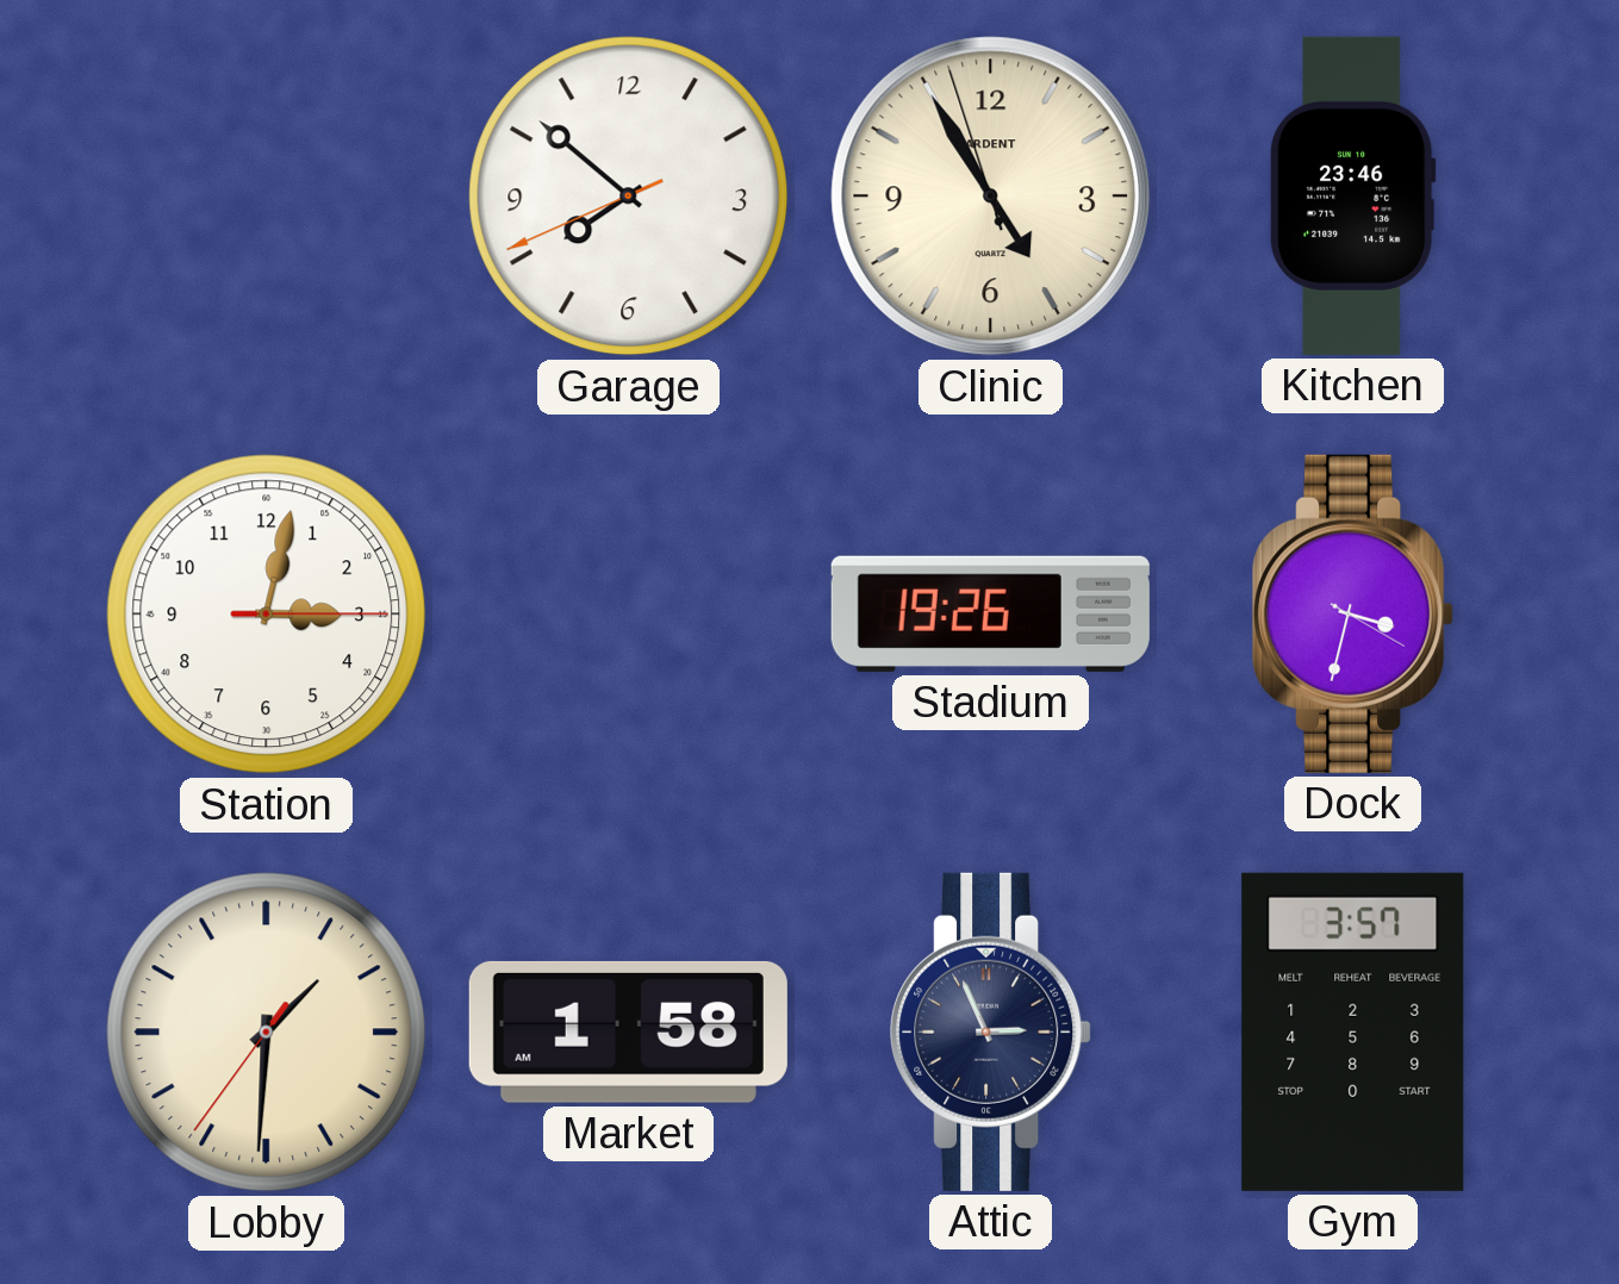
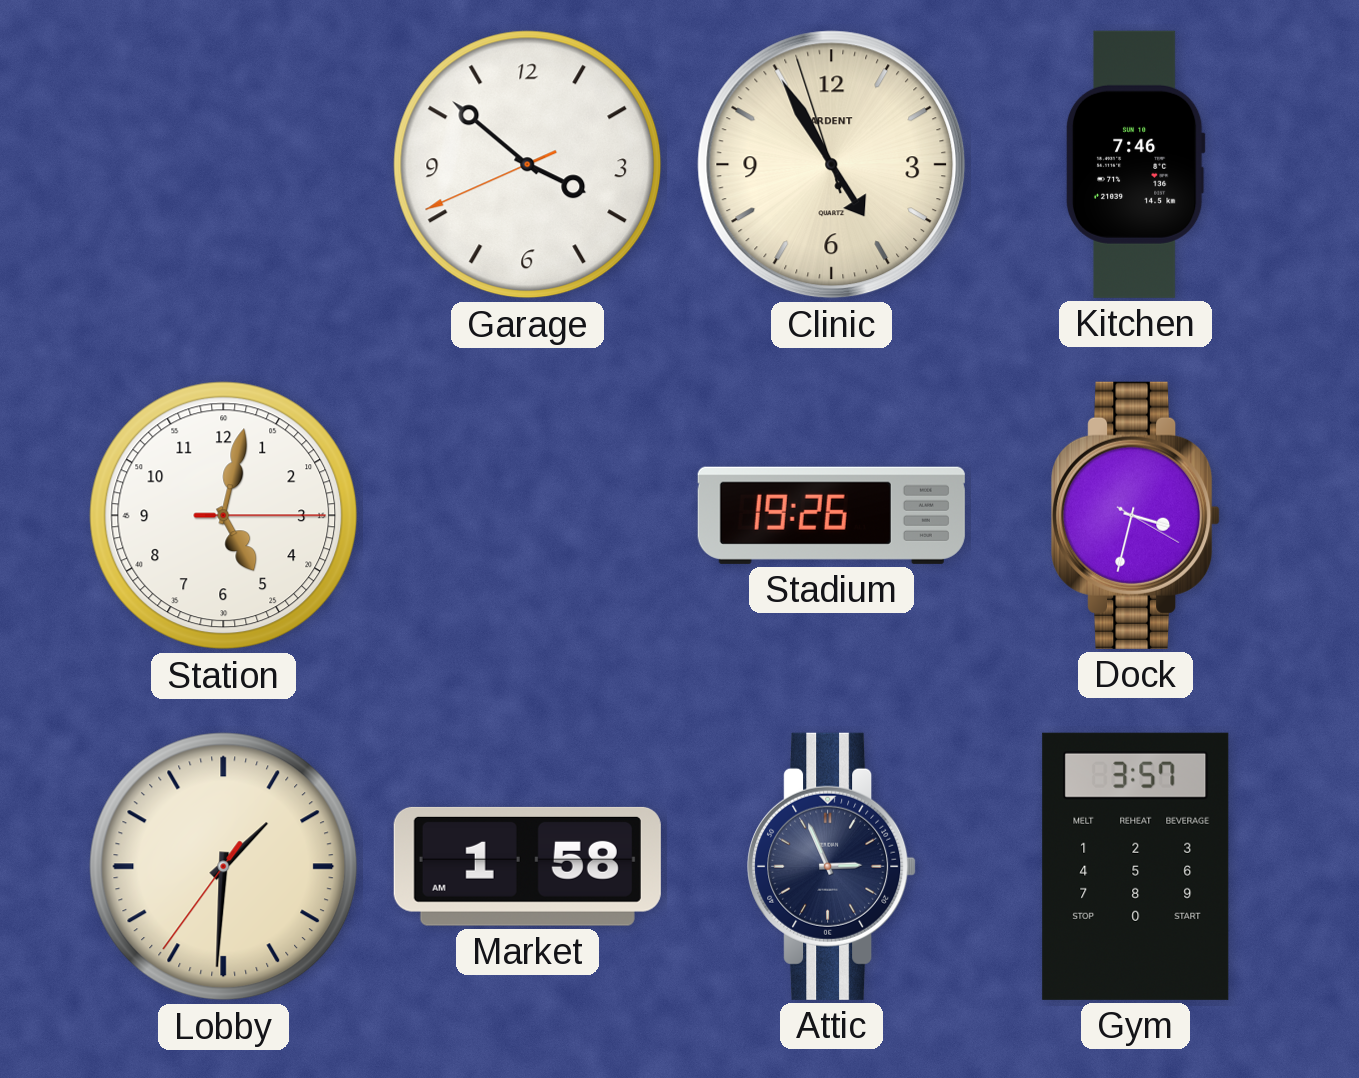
Garage: 7:51 -> 3:51
Kitchen: 23:46 -> 7:46
Station: 3:02 -> 5:02
